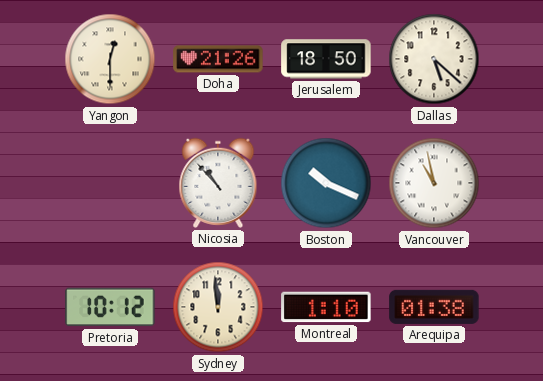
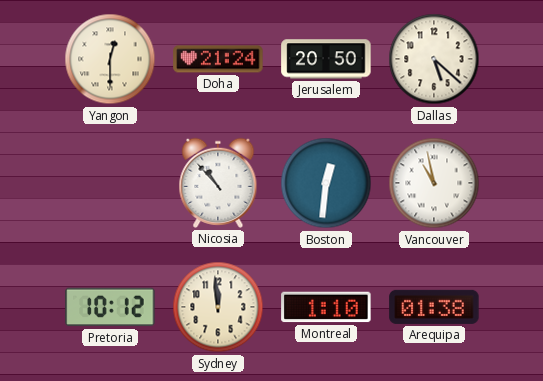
Doha: 21:26 -> 21:24
Jerusalem: 18:50 -> 20:50
Boston: 10:19 -> 12:31
